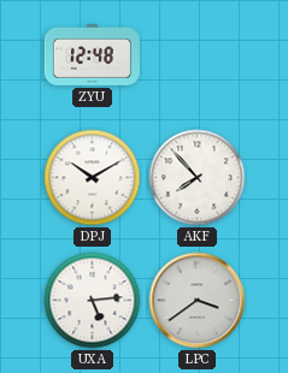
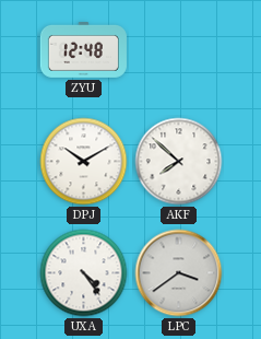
AKF: 7:53 -> 7:52
UXA: 5:14 -> 4:24
